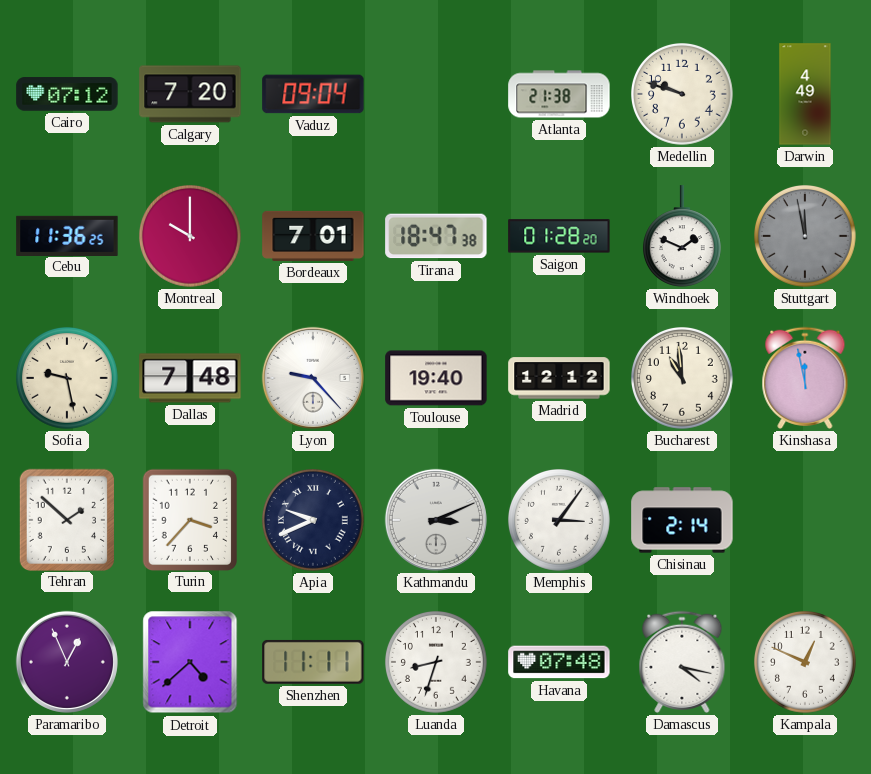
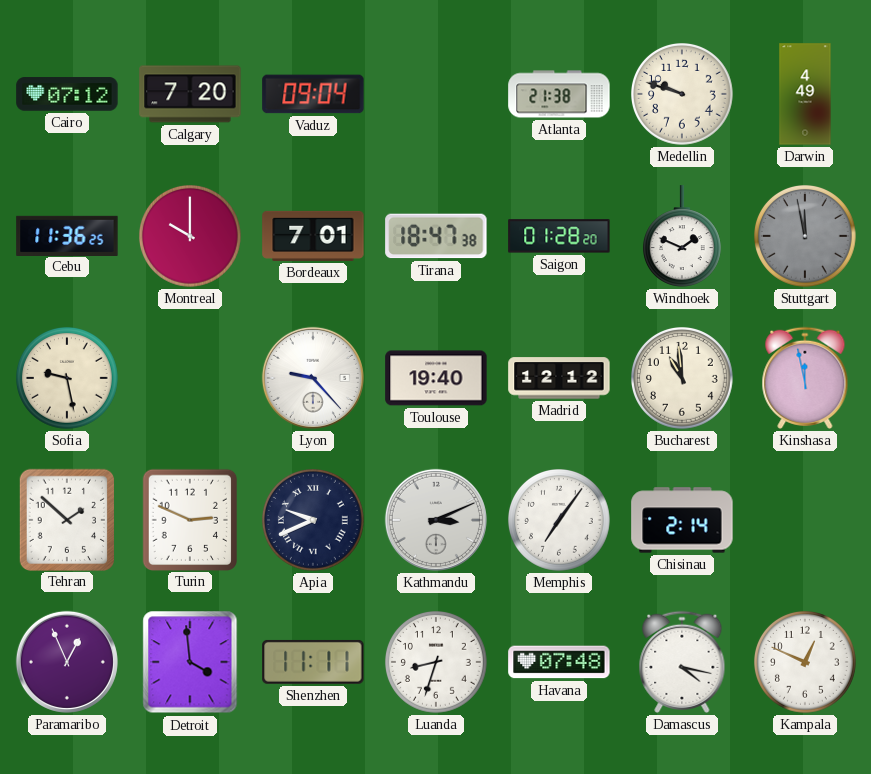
Dallas: 7:48 -> none
Turin: 3:37 -> 2:49
Memphis: 3:06 -> 7:06
Detroit: 4:38 -> 3:59
